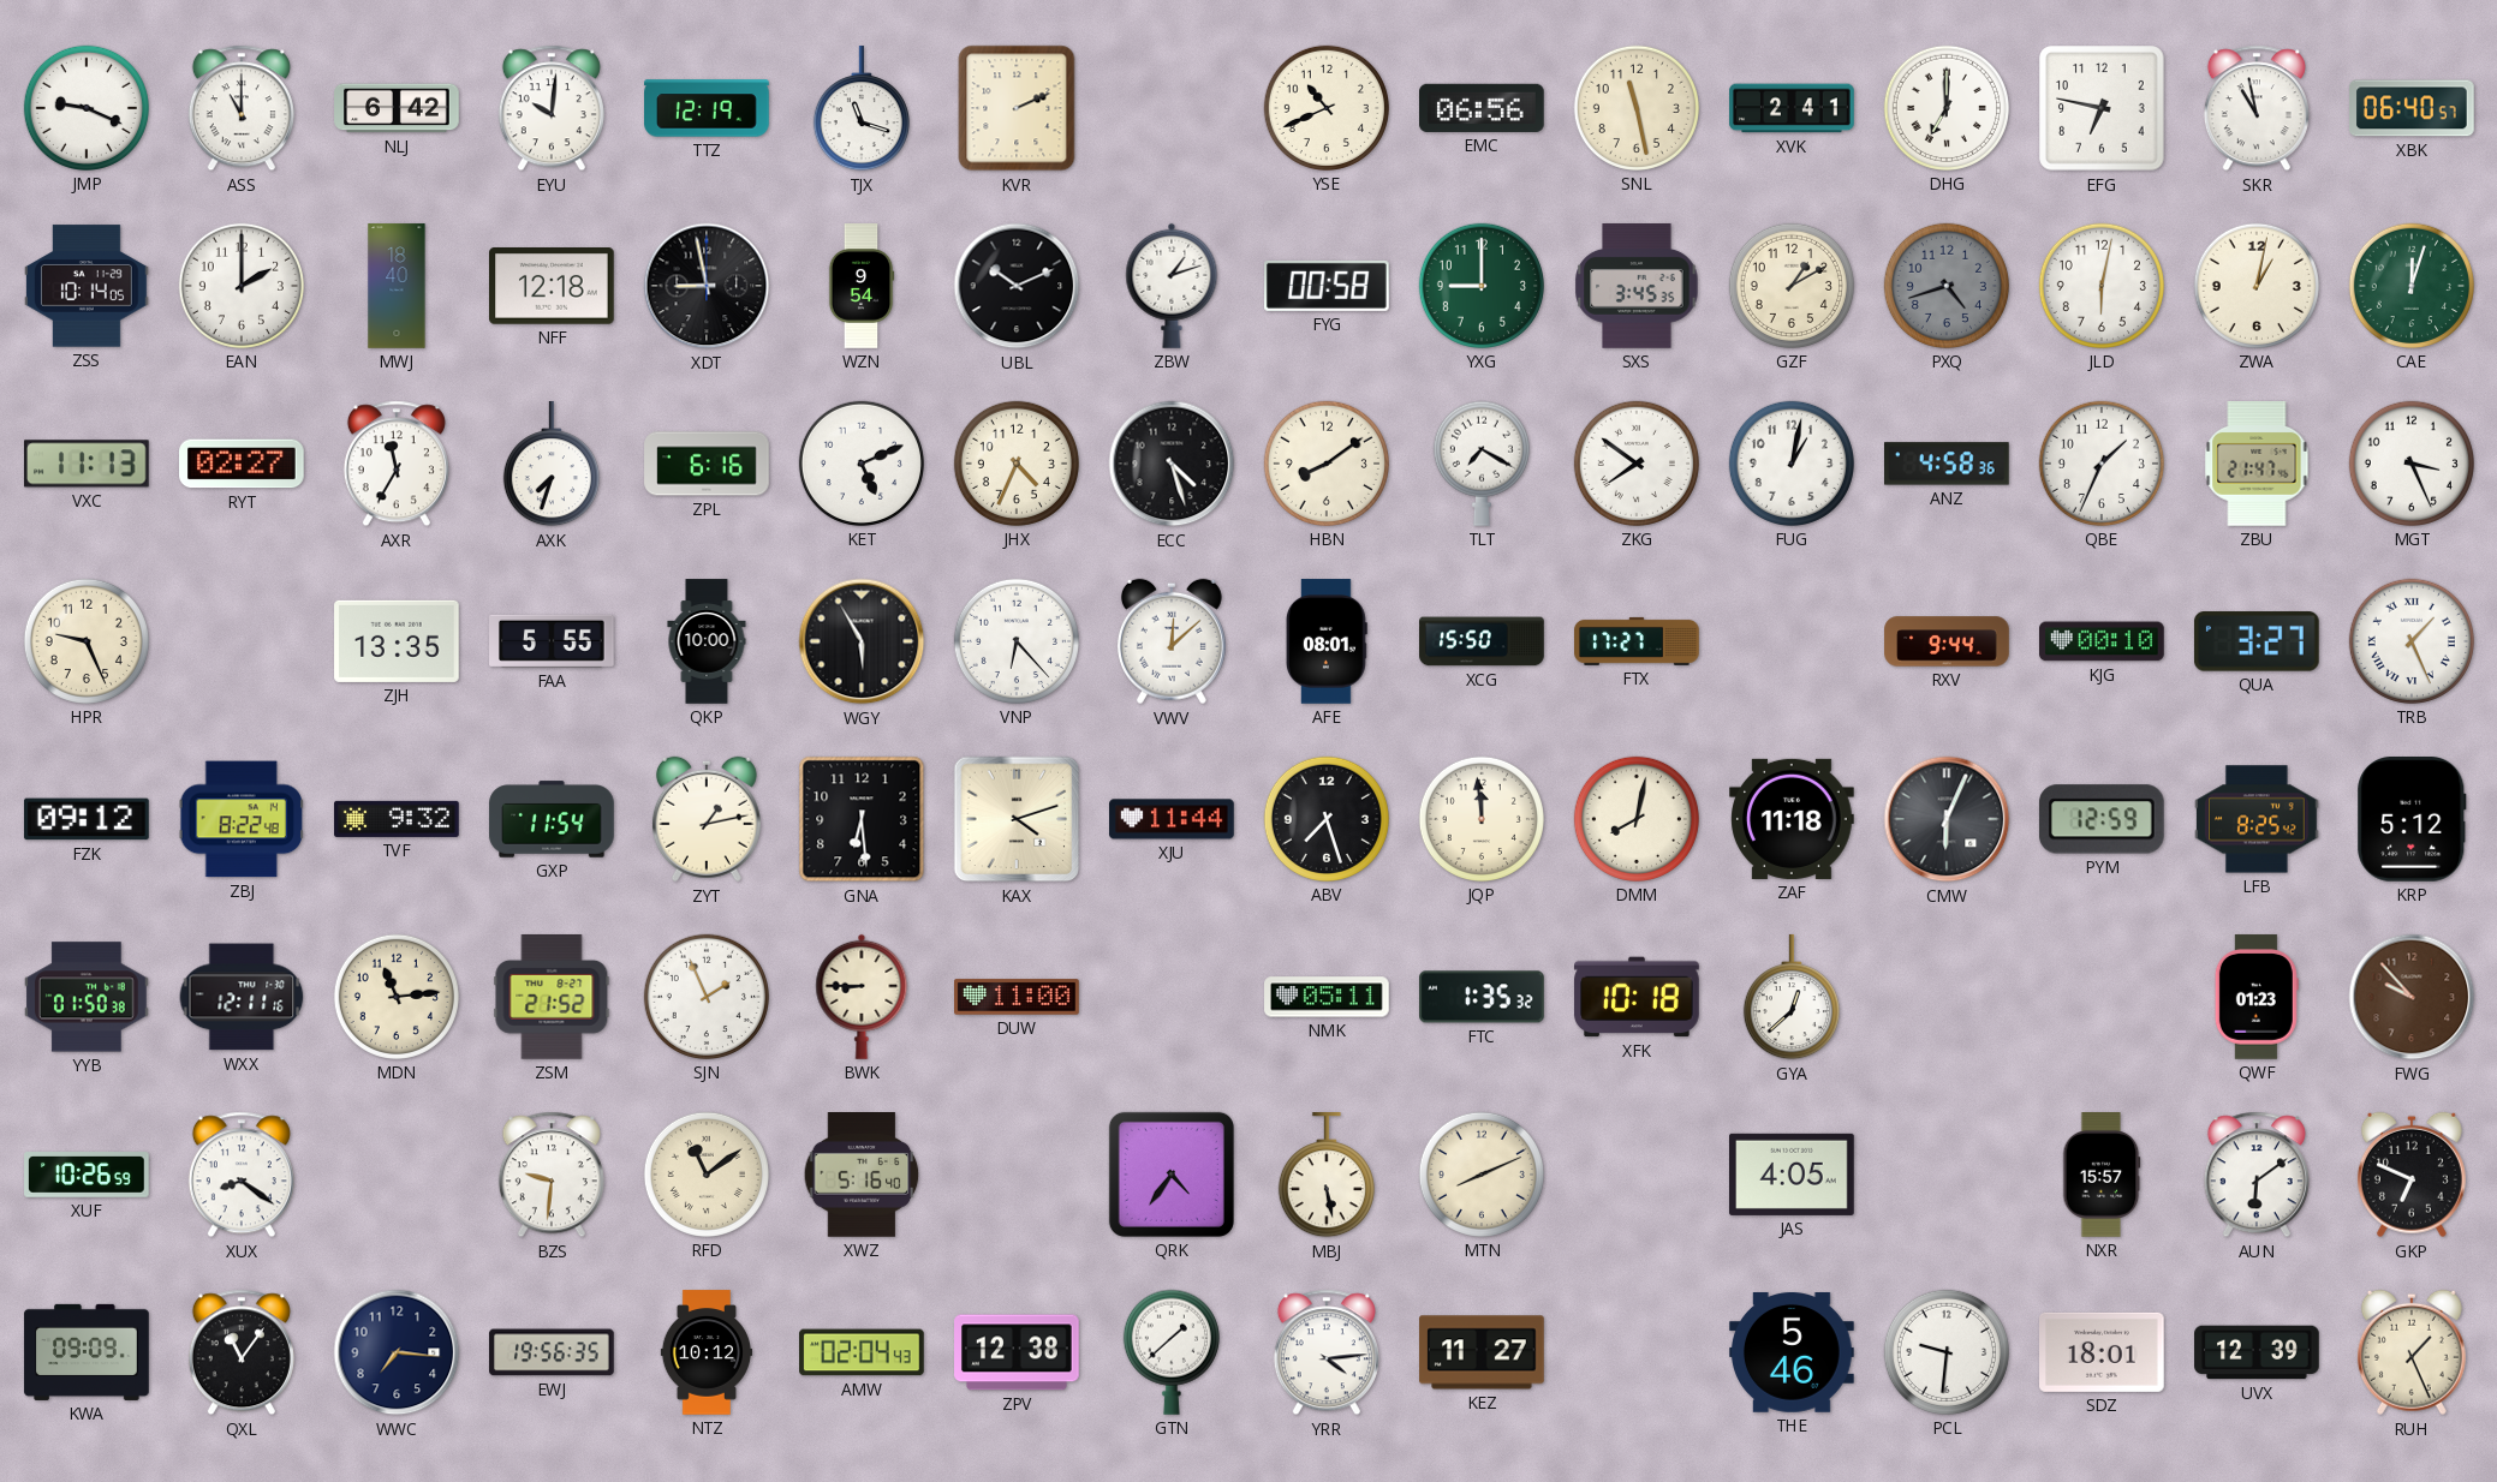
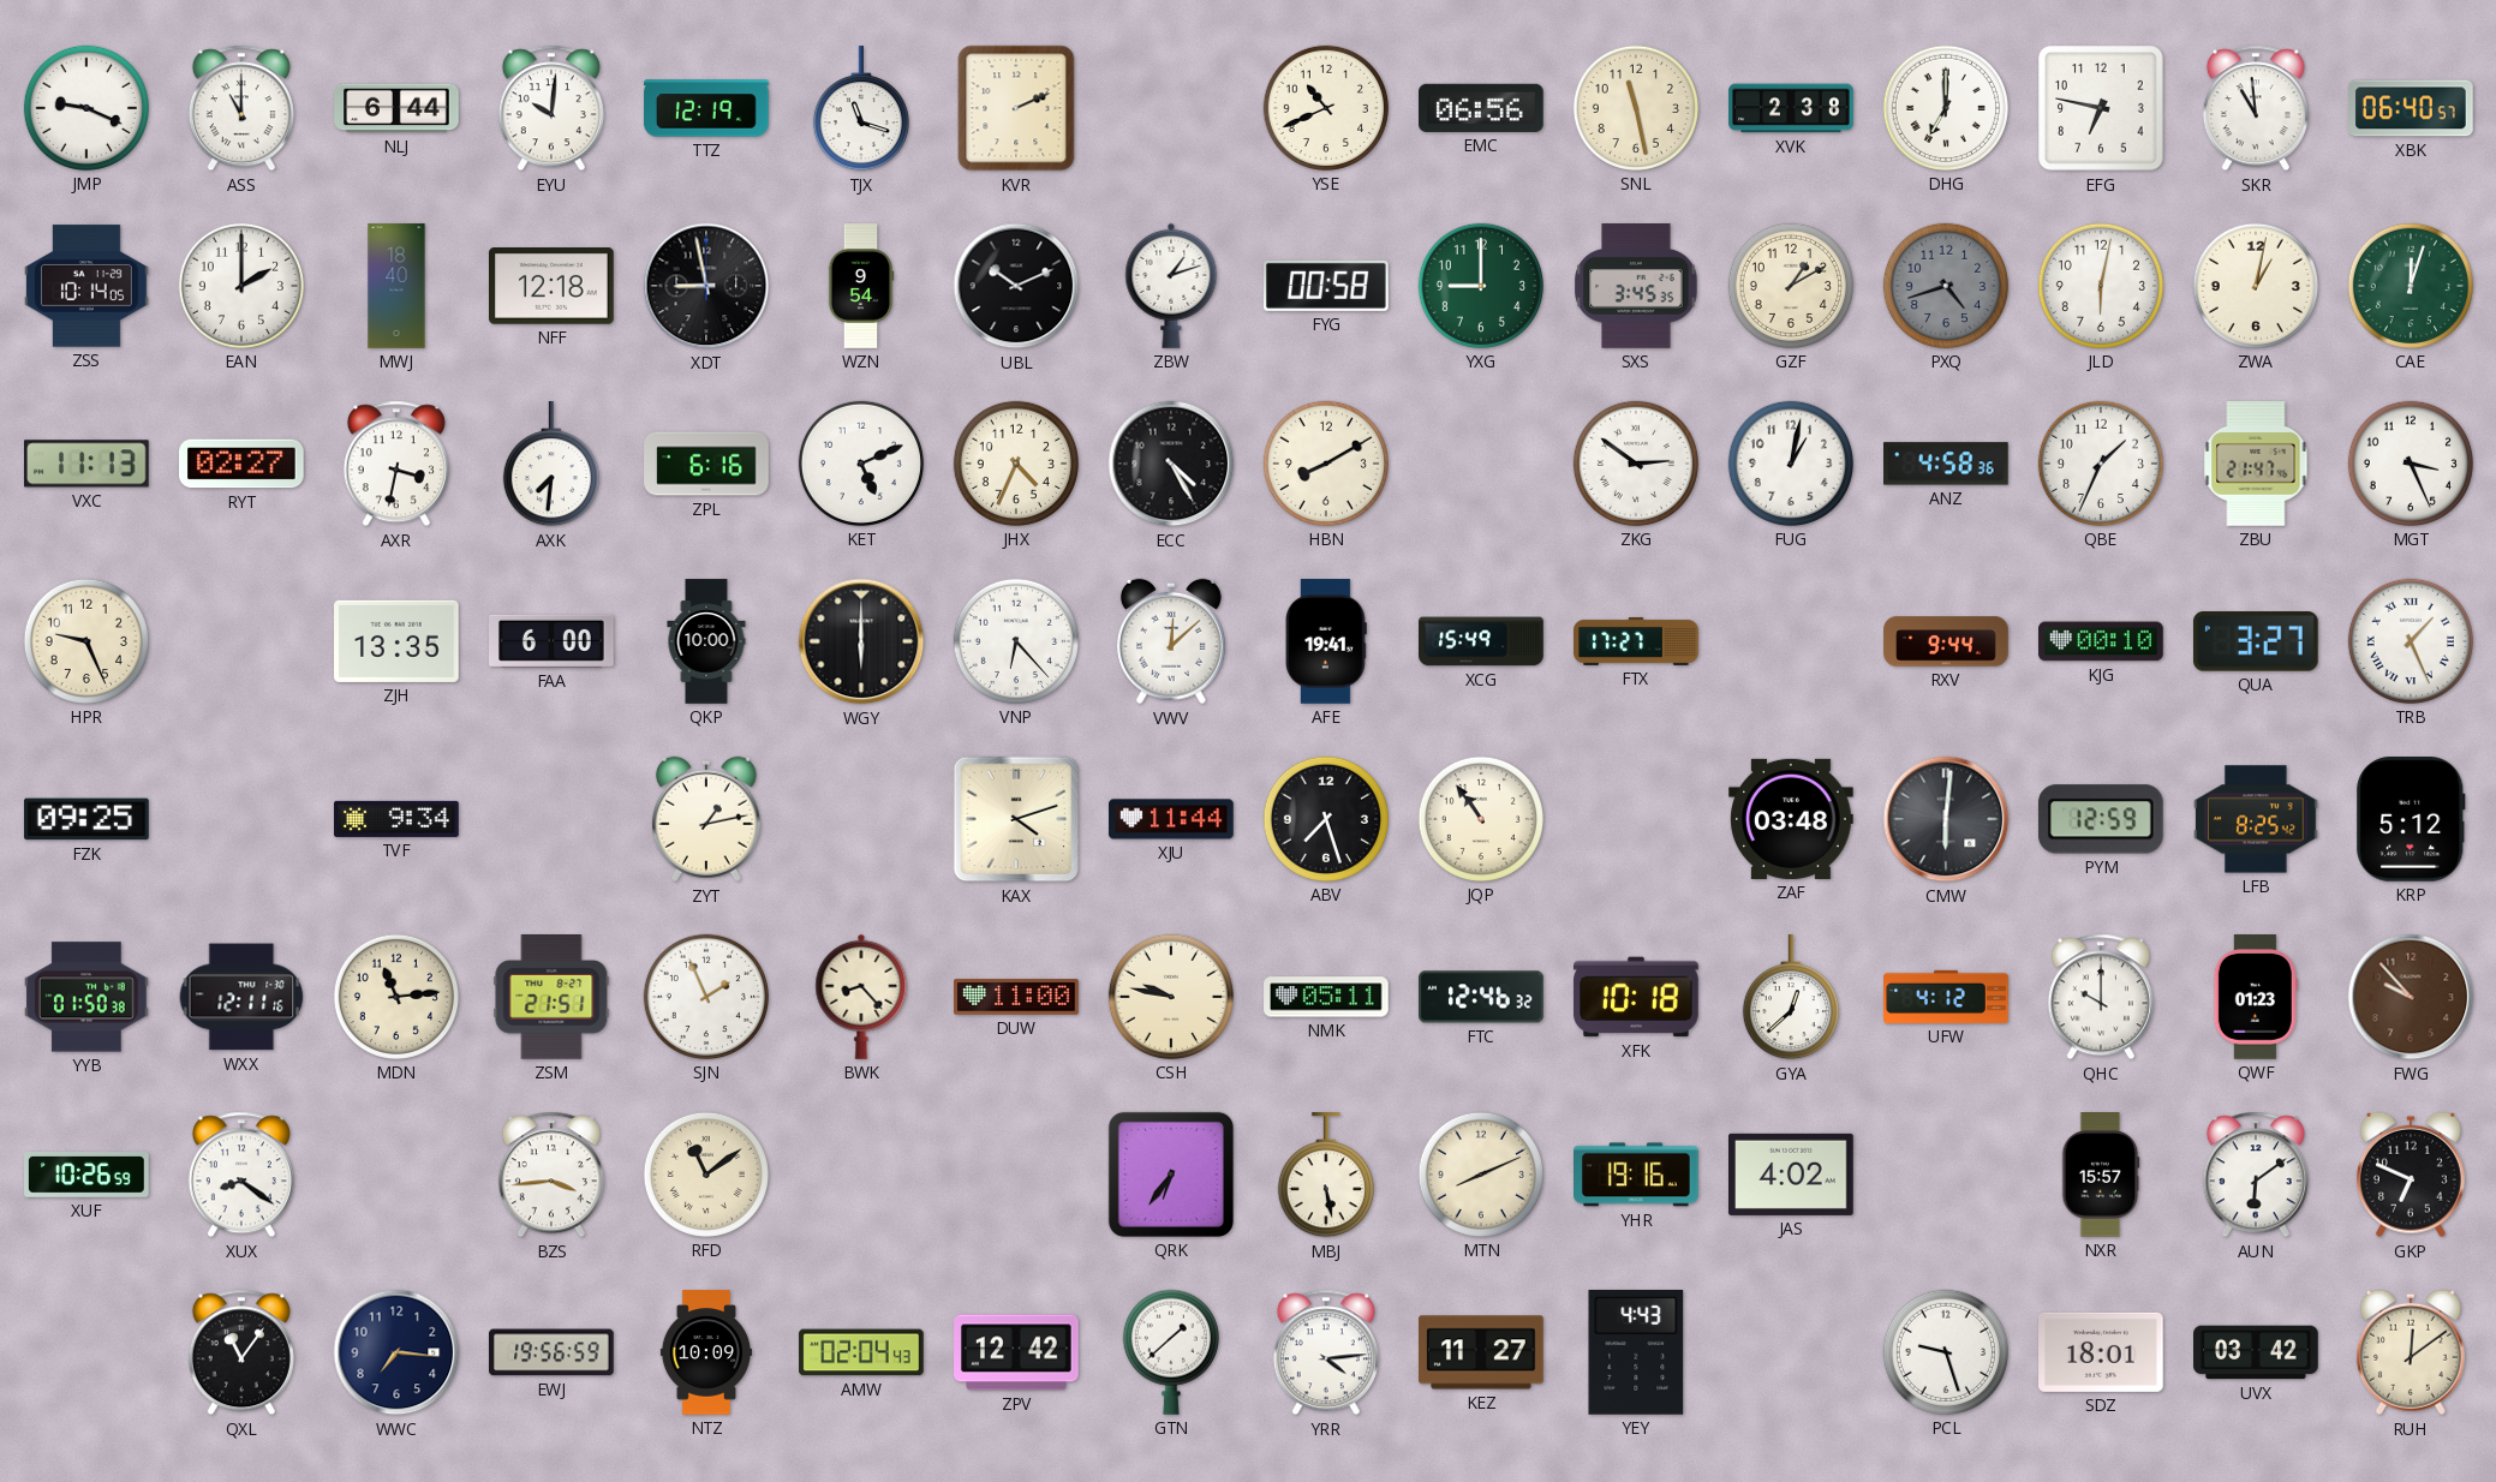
NLJ: 6:42 -> 6:44
XVK: 2:41 -> 2:38
SKR: 10:58 -> 10:59
AXR: 11:35 -> 3:32
AXK: 7:33 -> 7:31
ECC: 4:27 -> 4:25
HBN: 8:09 -> 8:10
TLT: 7:20 -> none
ZKG: 7:51 -> 2:51
FAA: 5:55 -> 6:00
WGY: 5:55 -> 6:00
AFE: 08:01 -> 19:41
XCG: 15:50 -> 15:49
FZK: 09:12 -> 09:25
ZBJ: 8:22 -> none
TVF: 9:32 -> 9:34
GXP: 11:54 -> none
GNA: 6:29 -> none
JQP: 11:59 -> 10:54
DMM: 8:02 -> none
ZAF: 11:18 -> 03:48
CMW: 6:04 -> 6:01
ZSM: 21:52 -> 21:51
BWK: 8:45 -> 8:23
CSH: none -> 9:47
FTC: 1:35 -> 12:46
UFW: none -> 4:12
QHC: none -> 10:00
BZS: 9:31 -> 3:44
XWZ: 5:16 -> none
QRK: 4:36 -> 6:36
YHR: none -> 19:16
JAS: 4:05 -> 4:02
KWA: 09:09 -> none
EWJ: 19:56:35 -> 19:56:59
NTZ: 10:12 -> 10:09
ZPV: 12:38 -> 12:42
YEY: none -> 4:43
THE: 5:46 -> none
PCL: 9:31 -> 9:27
UVX: 12:39 -> 03:42
RUH: 1:26 -> 12:09
